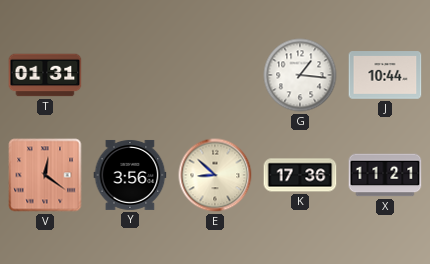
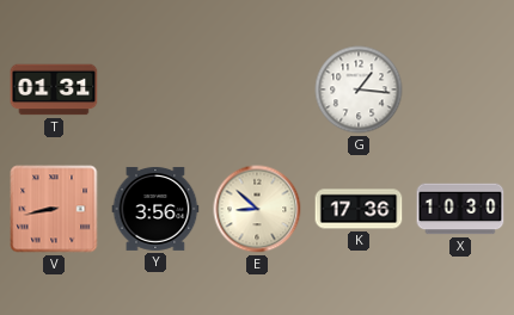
J: 10:44 -> none
V: 12:21 -> 8:43
X: 11:21 -> 10:30
